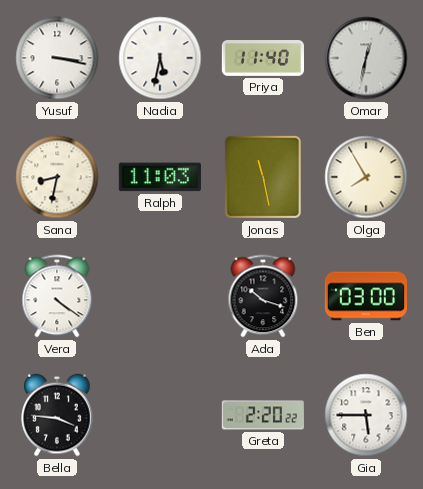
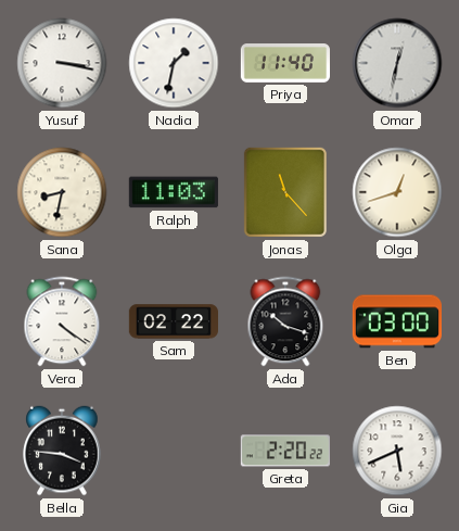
Nadia: 5:32 -> 1:32
Jonas: 11:28 -> 11:23
Olga: 7:55 -> 12:42
Sam: none -> 02:22
Gia: 5:45 -> 5:41
